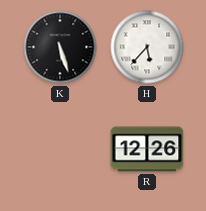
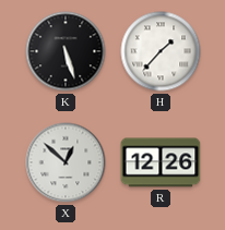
H: 5:37 -> 1:37
X: none -> 12:52
